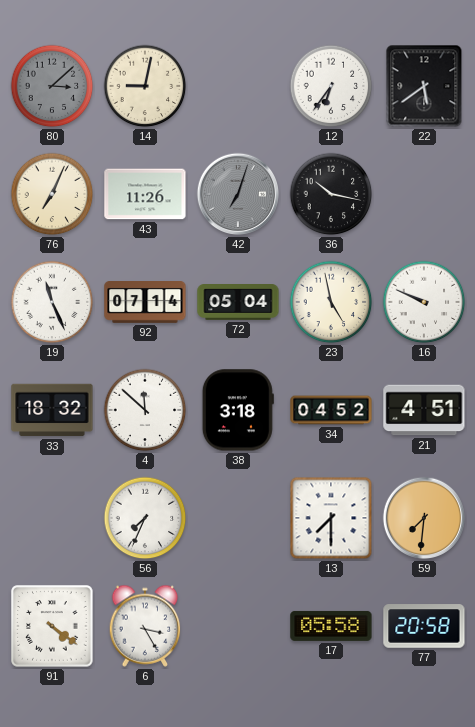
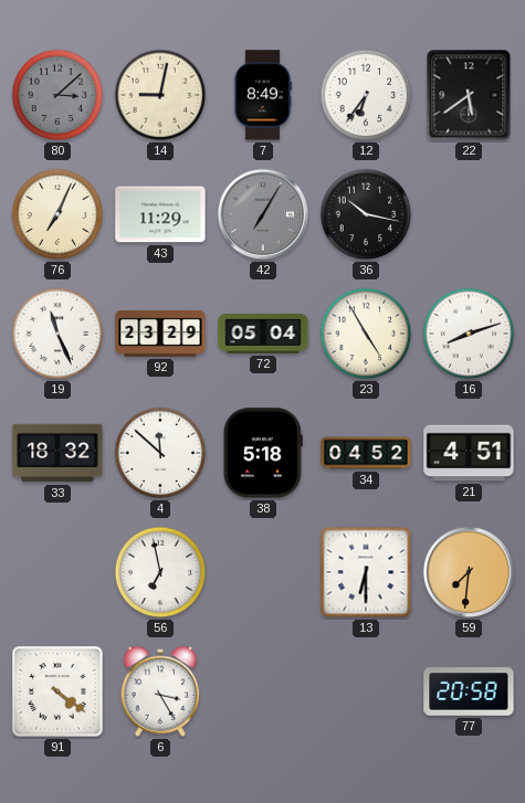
7: none -> 8:49
43: 11:26 -> 11:29
42: 7:03 -> 7:05
92: 07:14 -> 23:29
23: 4:58 -> 4:55
16: 9:49 -> 8:12
38: 3:18 -> 5:18
56: 7:34 -> 6:58
13: 7:30 -> 6:30
17: 05:58 -> none
